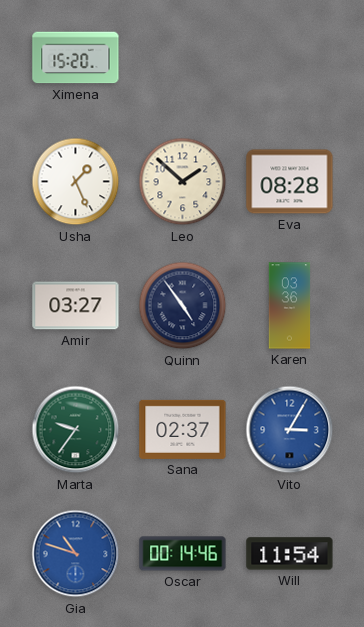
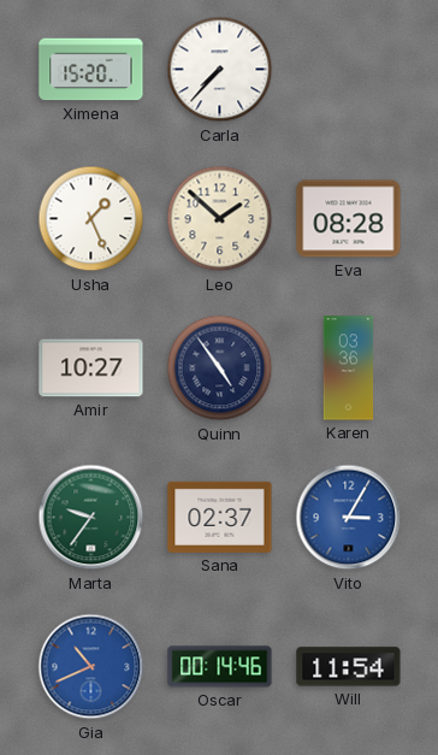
Carla: none -> 7:37
Amir: 03:27 -> 10:27
Gia: 10:48 -> 10:41
